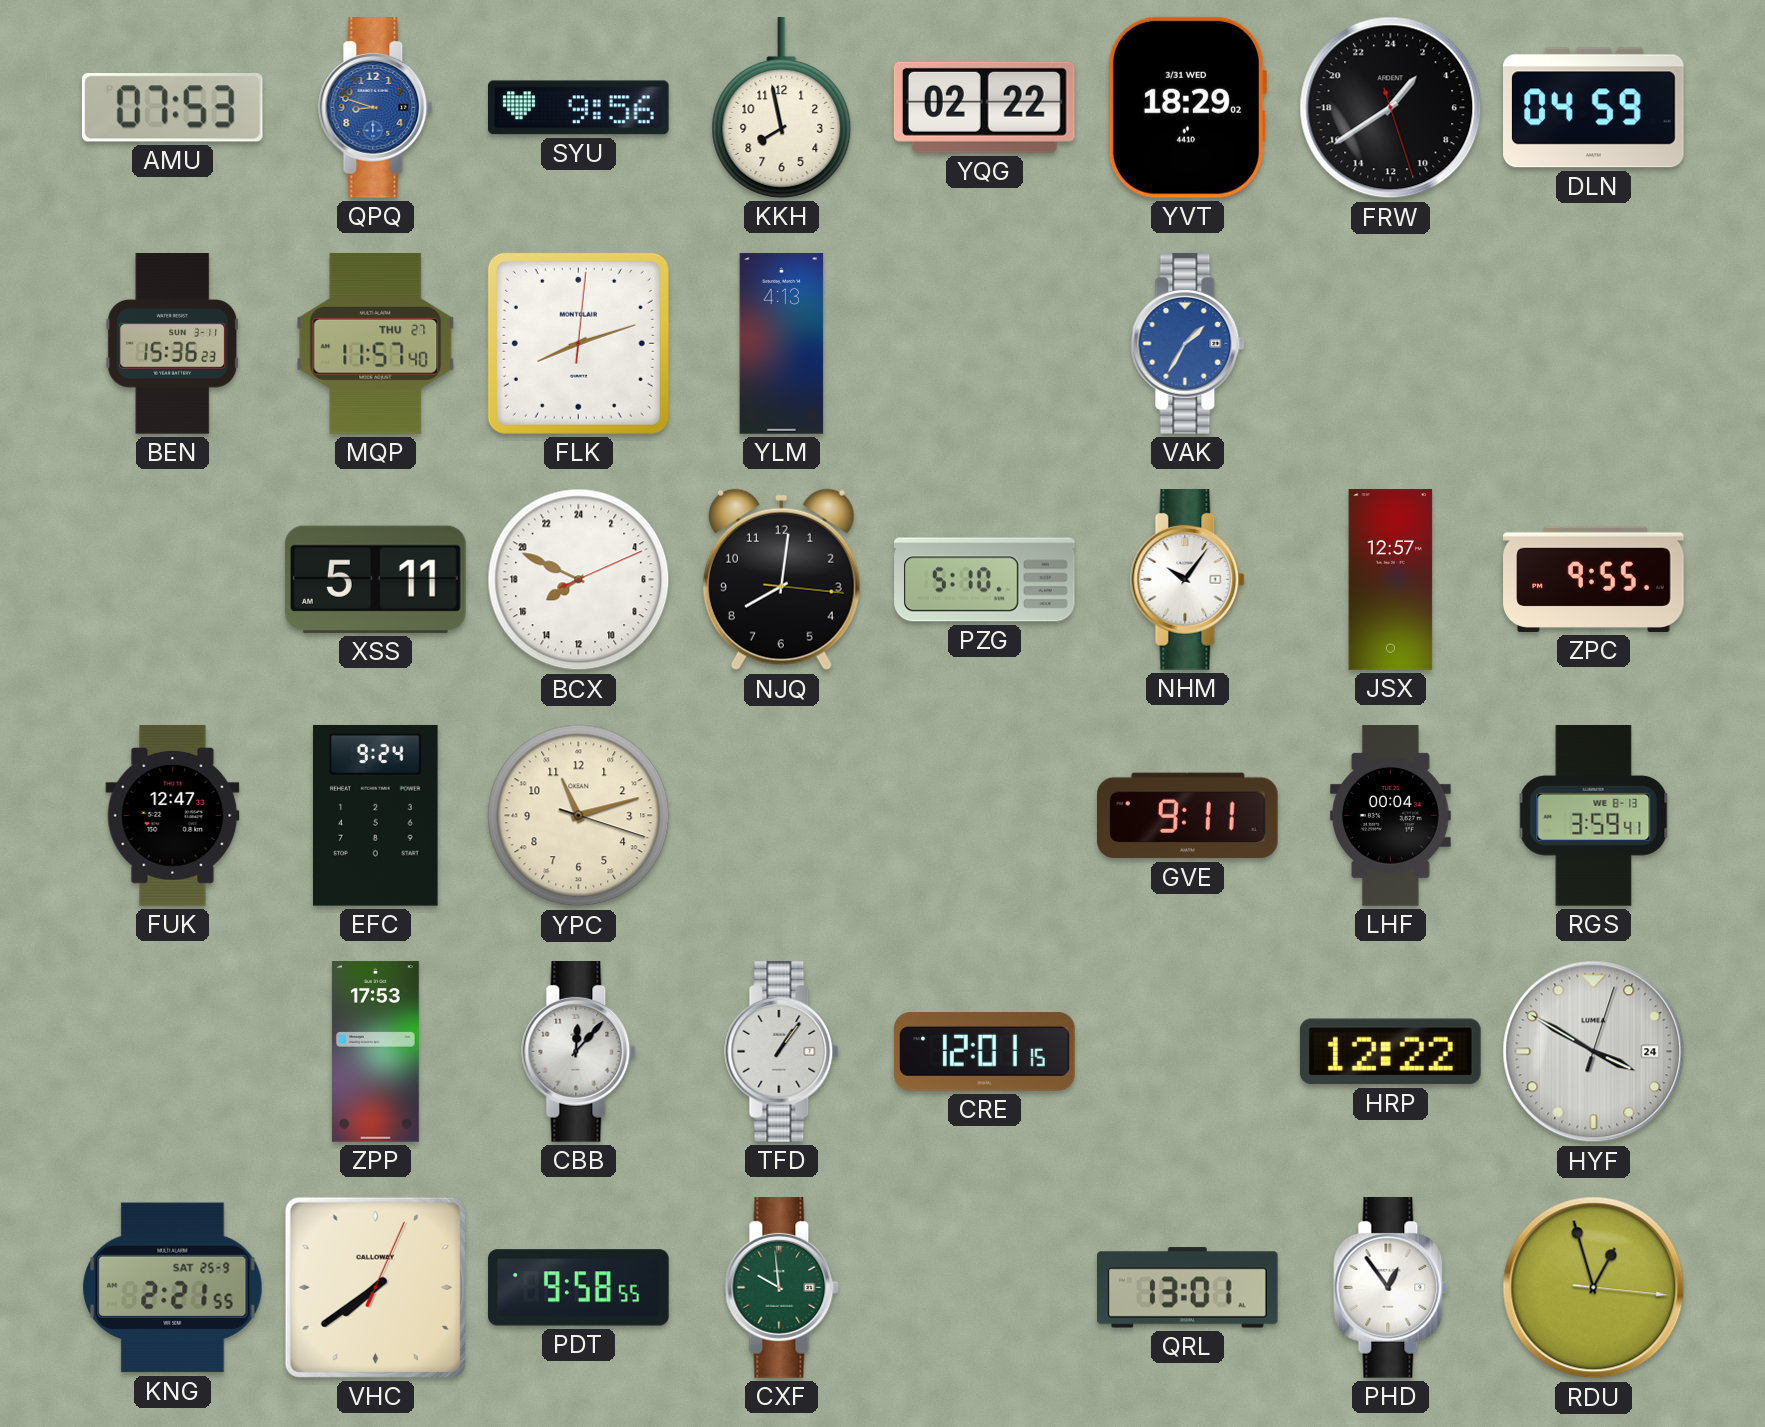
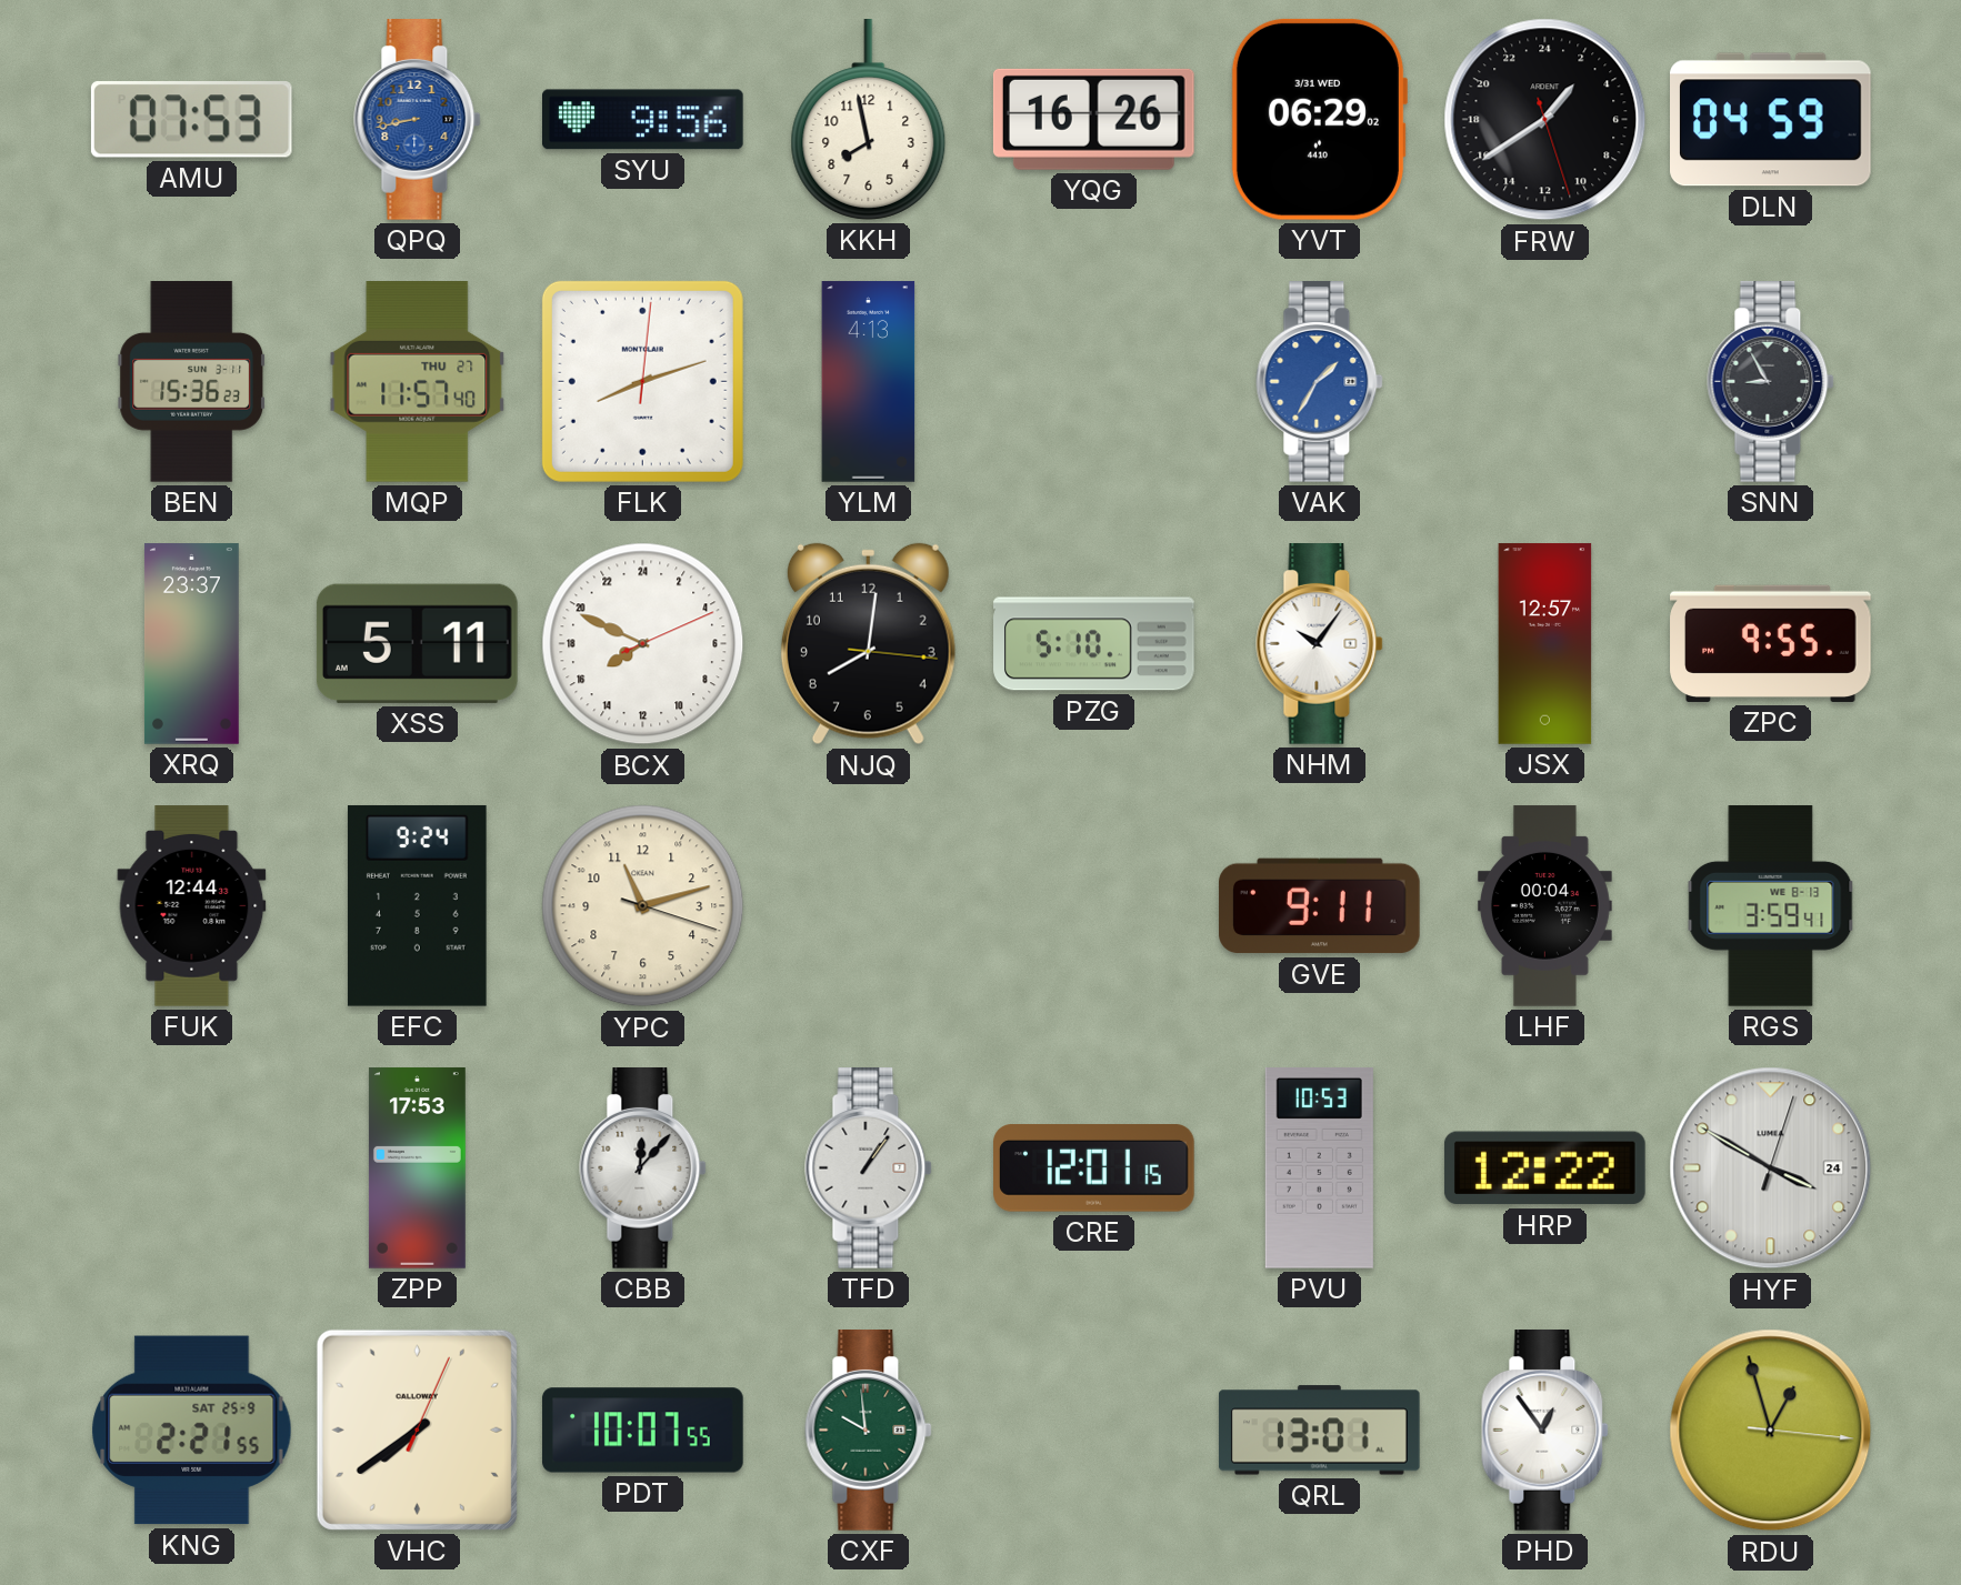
QPQ: 8:48 -> 8:43
YQG: 02:22 -> 16:26
YVT: 18:29 -> 06:29
SNN: none -> 8:55
XRQ: none -> 23:37
FUK: 12:47 -> 12:44
PVU: none -> 10:53
PDT: 9:58 -> 10:07
